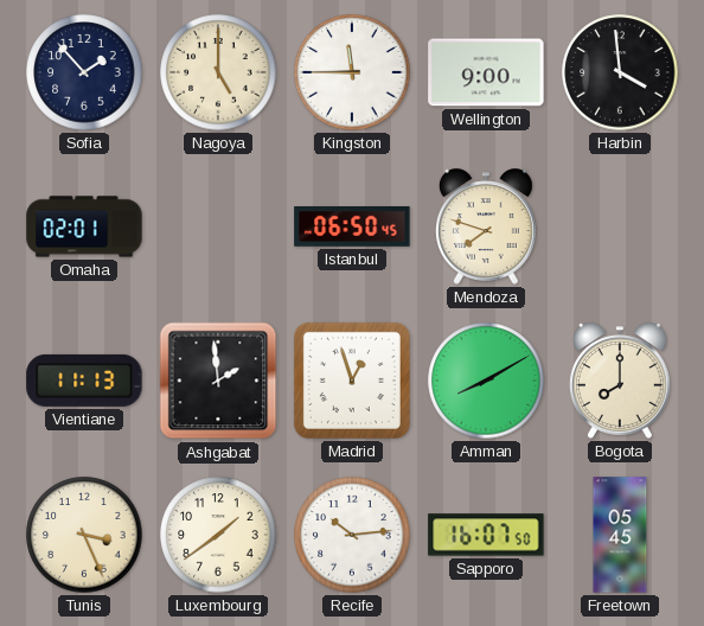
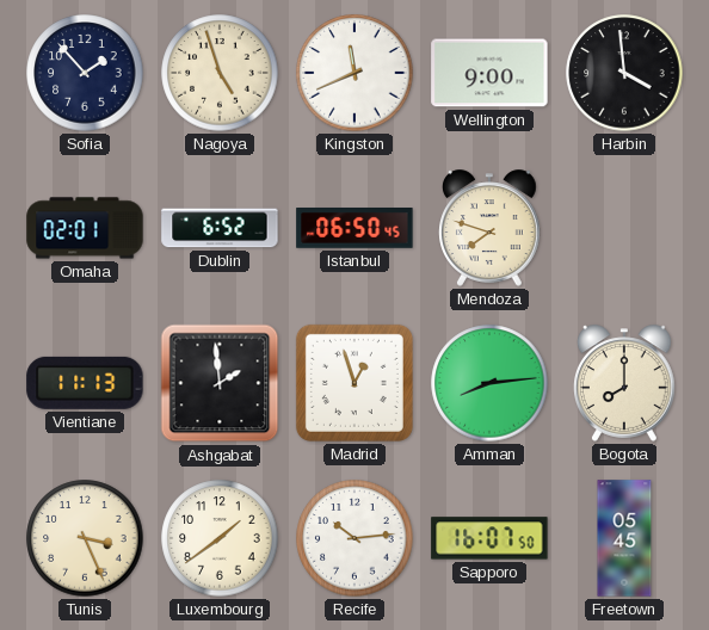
Nagoya: 5:00 -> 4:57
Kingston: 11:45 -> 11:41
Dublin: none -> 6:52
Amman: 8:10 -> 8:14
